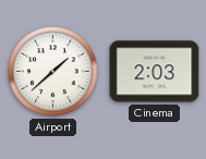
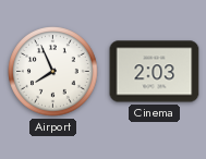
Airport: 1:38 -> 7:56
